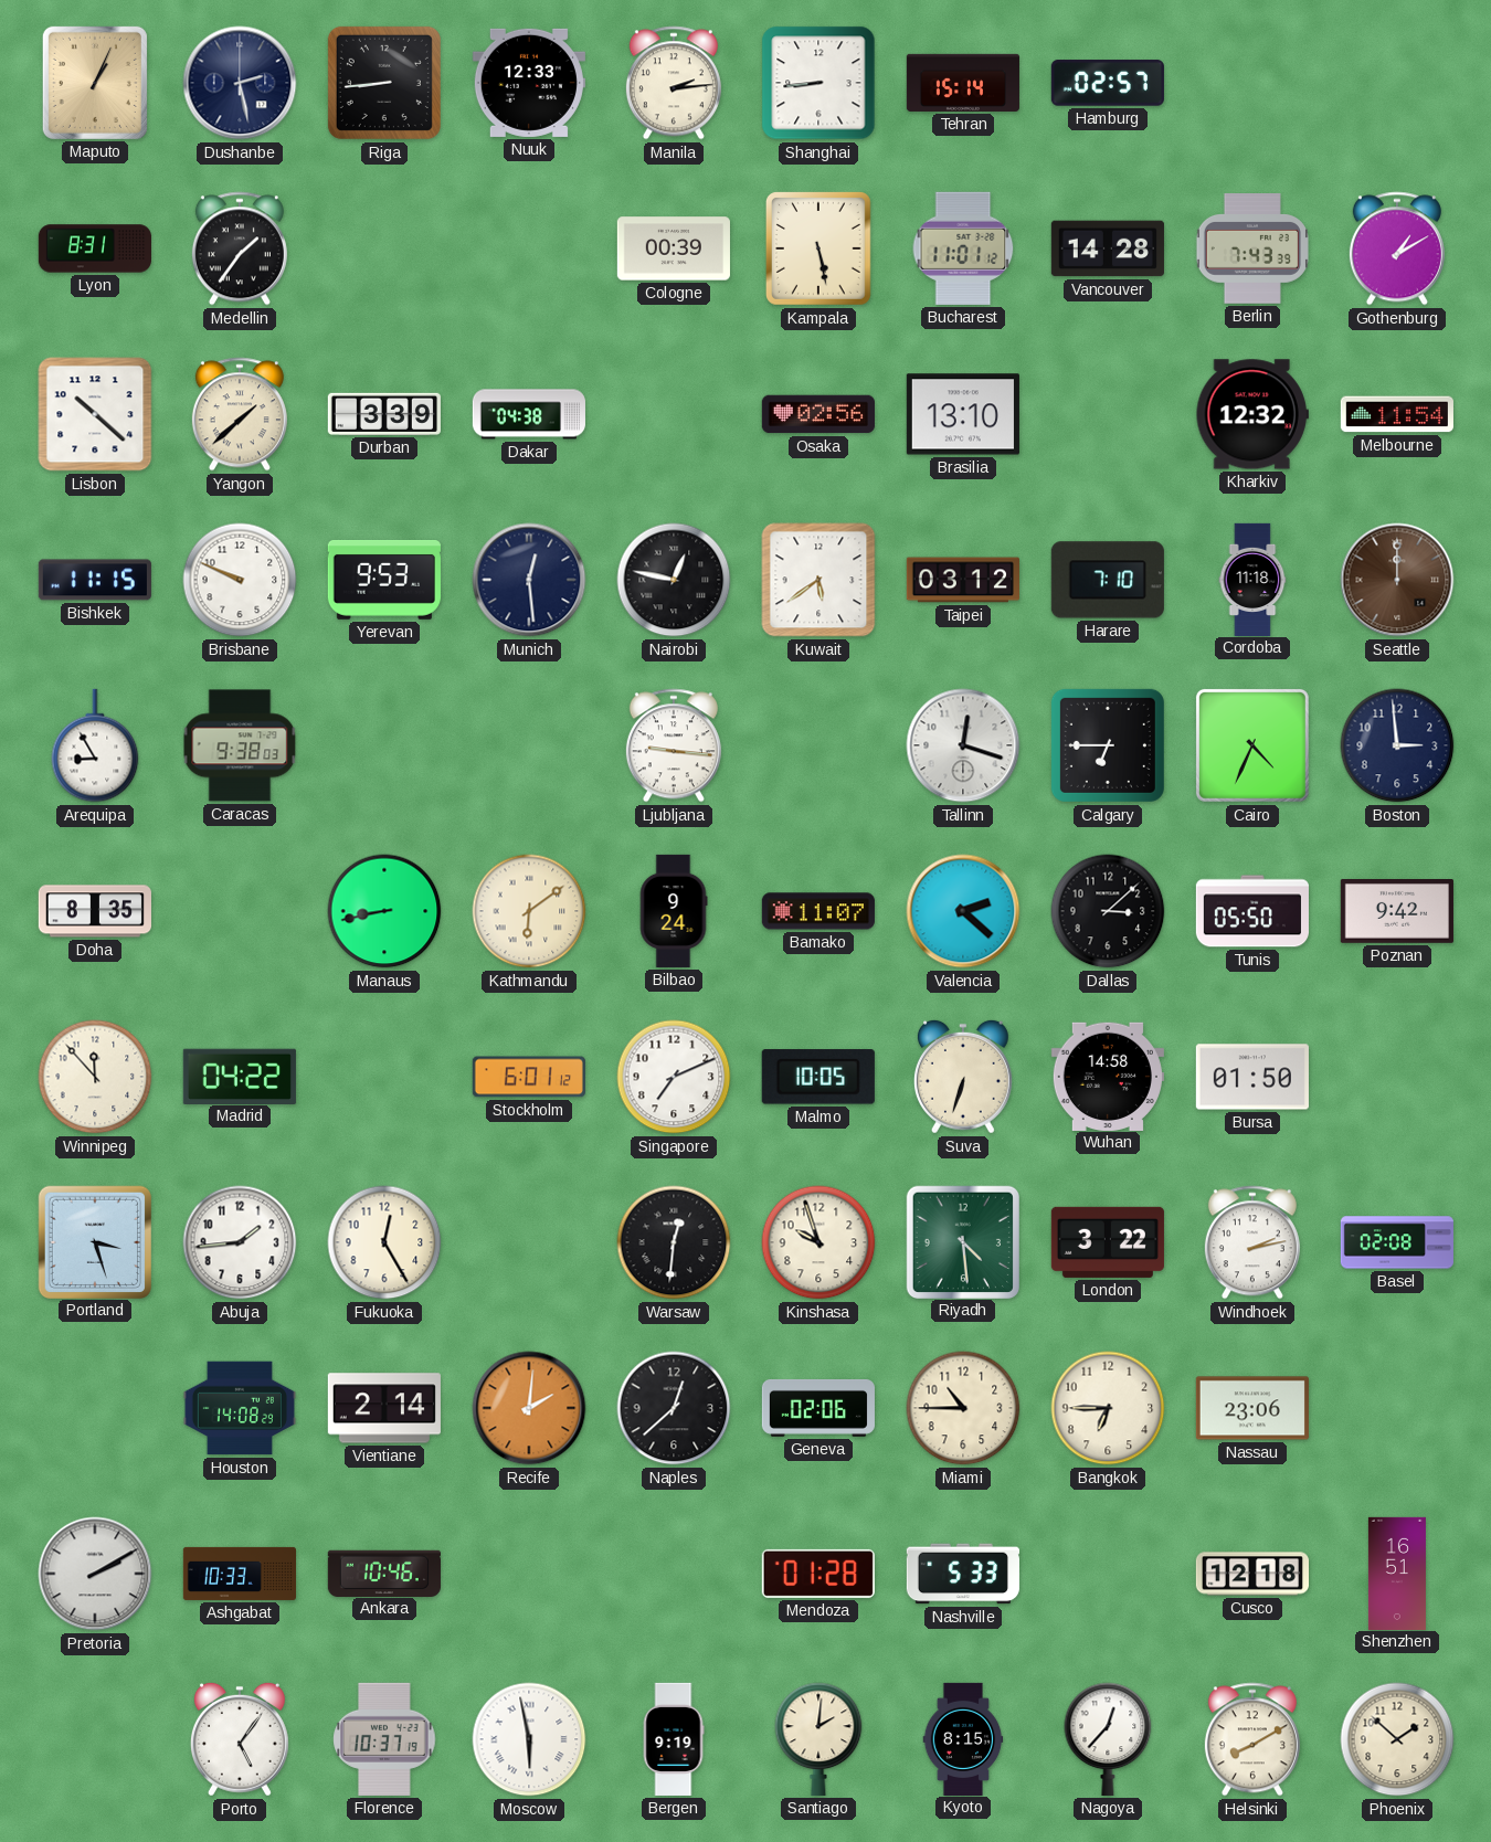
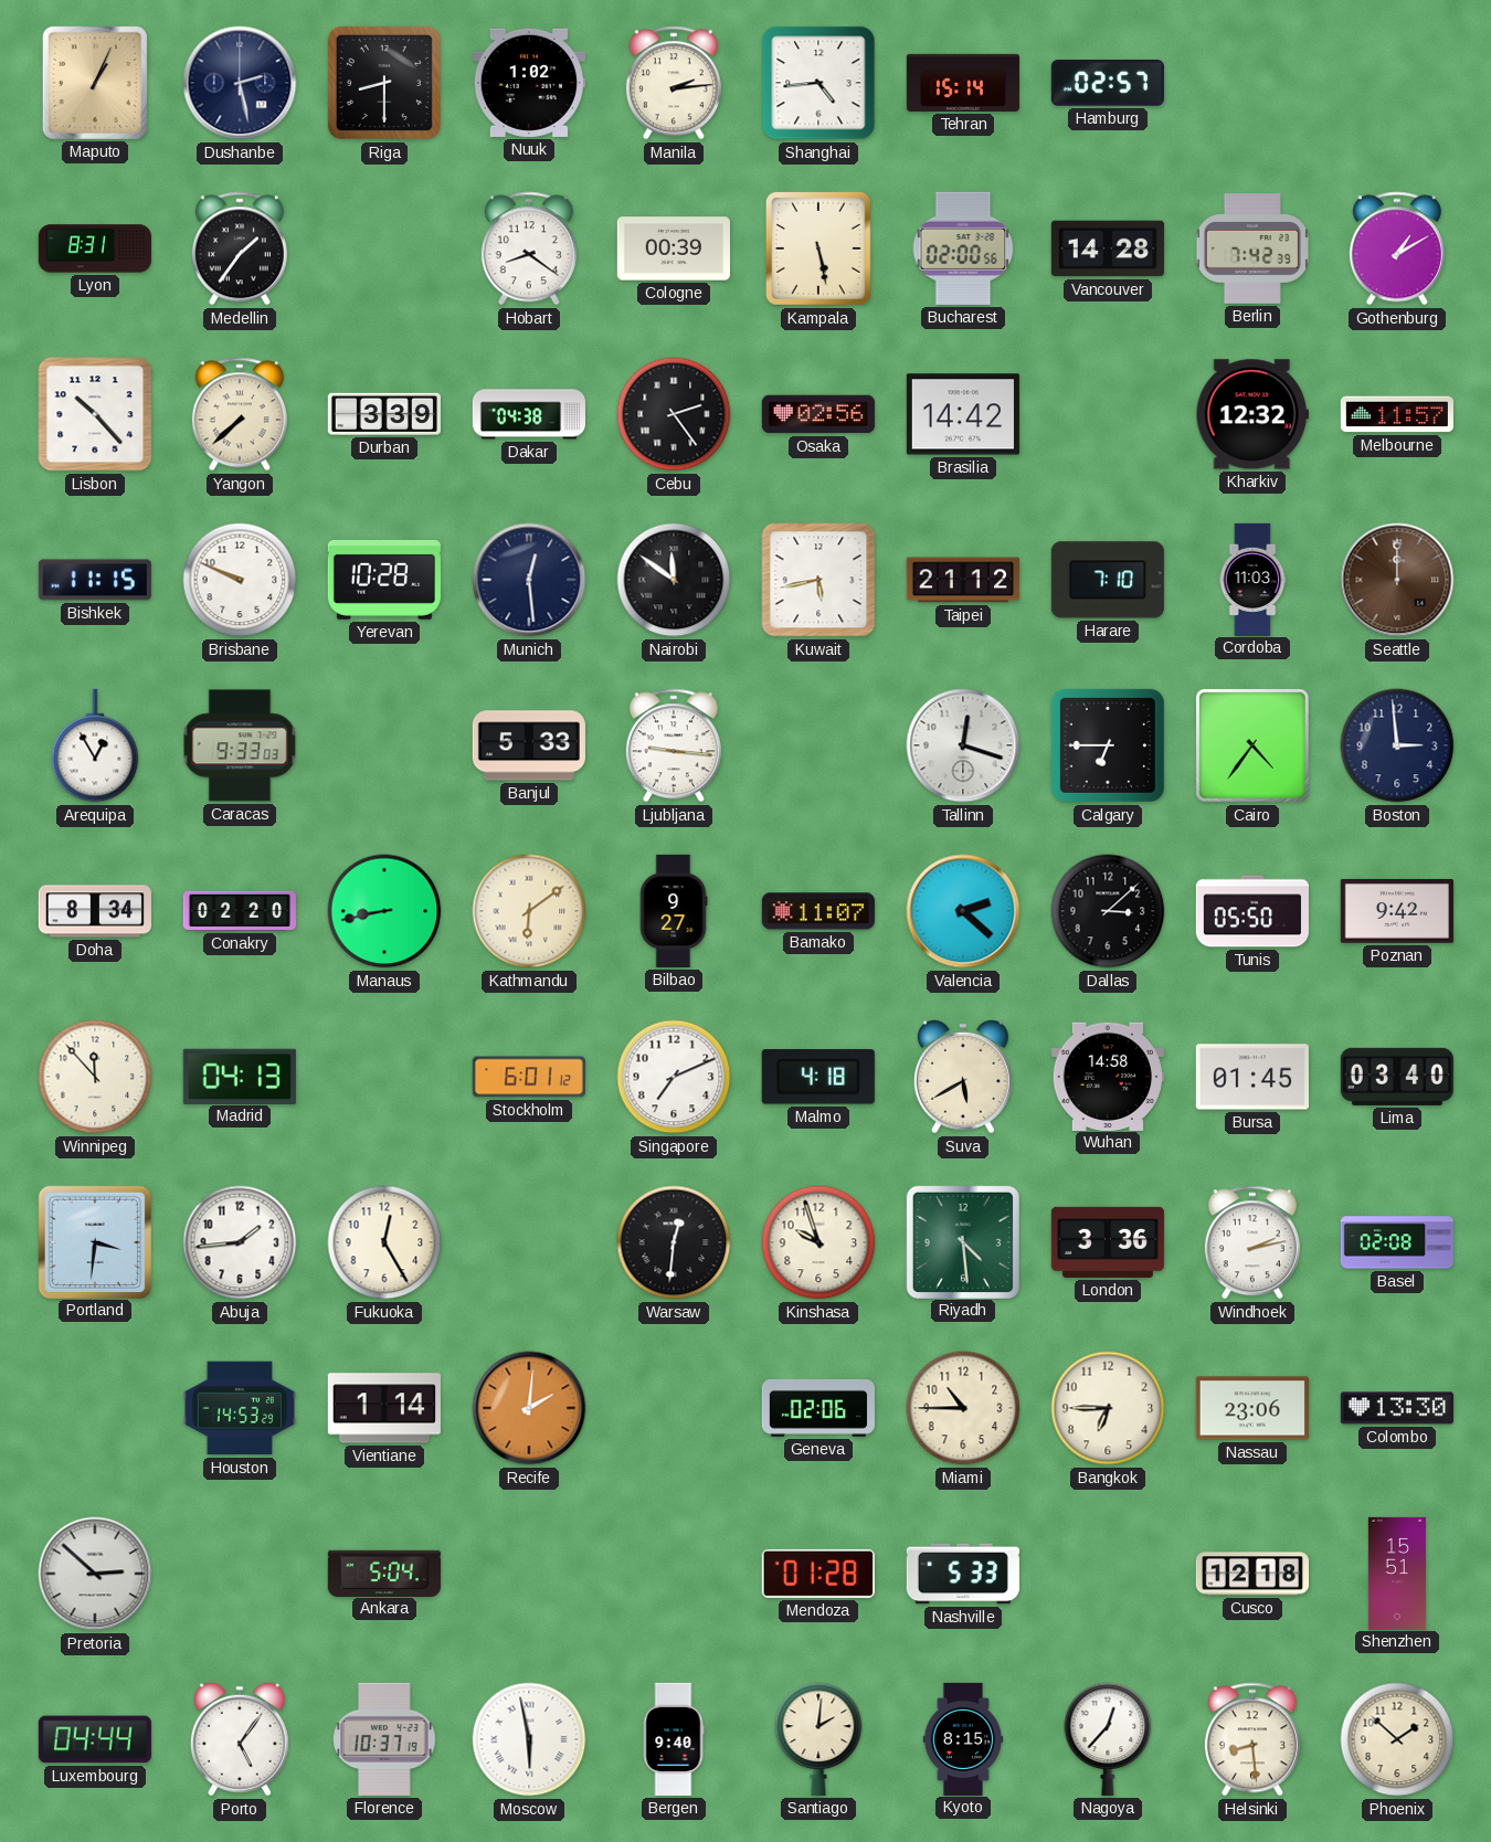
Riga: 8:44 -> 8:30
Nuuk: 12:33 -> 1:02
Shanghai: 8:44 -> 4:44
Hobart: none -> 8:21
Bucharest: 11:01 -> 02:00
Berlin: 7:43 -> 7:42
Lisbon: 10:22 -> 10:23
Yangon: 1:38 -> 7:38
Cebu: none -> 2:24
Brasilia: 13:10 -> 14:42
Melbourne: 11:54 -> 11:57
Yerevan: 9:53 -> 10:28
Nairobi: 12:47 -> 11:51
Kuwait: 5:39 -> 5:43
Taipei: 03:12 -> 21:12
Cordoba: 11:18 -> 11:03
Arequipa: 8:55 -> 12:55
Caracas: 9:38 -> 9:33
Banjul: none -> 5:33
Cairo: 4:34 -> 4:36
Doha: 8:35 -> 8:34
Conakry: none -> 02:20
Bilbao: 9:24 -> 9:27
Madrid: 04:22 -> 04:13
Malmo: 10:05 -> 4:18
Suva: 6:33 -> 5:40
Bursa: 01:50 -> 01:45
Lima: none -> 03:40
Portland: 3:27 -> 3:31
London: 3:22 -> 3:36
Houston: 14:08 -> 14:53
Vientiane: 2:14 -> 1:14
Naples: 12:38 -> none
Colombo: none -> 13:30
Pretoria: 2:10 -> 2:52
Ashgabat: 10:33 -> none
Ankara: 10:46 -> 5:04
Shenzhen: 16:51 -> 15:51
Luxembourg: none -> 04:44
Bergen: 9:19 -> 9:40
Helsinki: 8:10 -> 8:29
